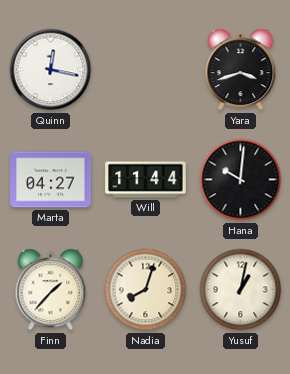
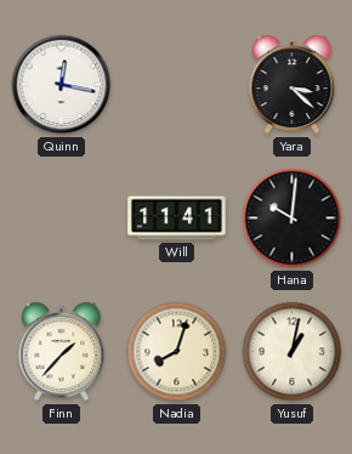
Yara: 3:42 -> 3:22
Marta: 04:27 -> none
Will: 11:44 -> 11:41
